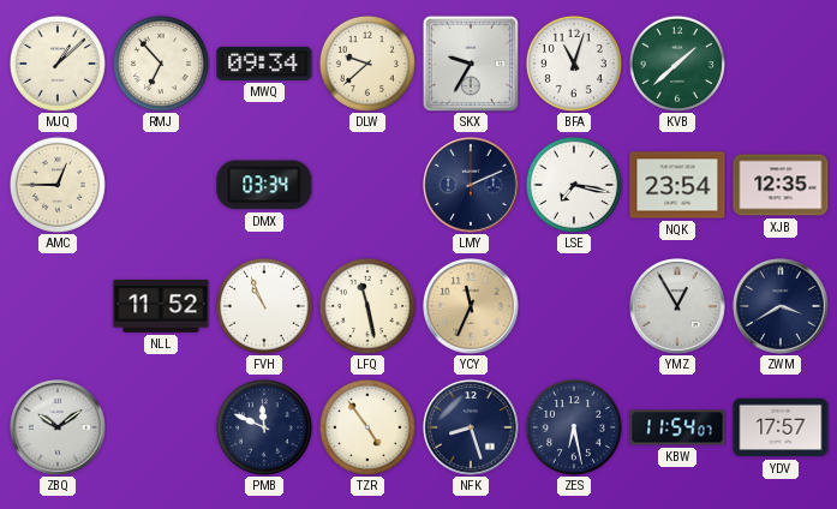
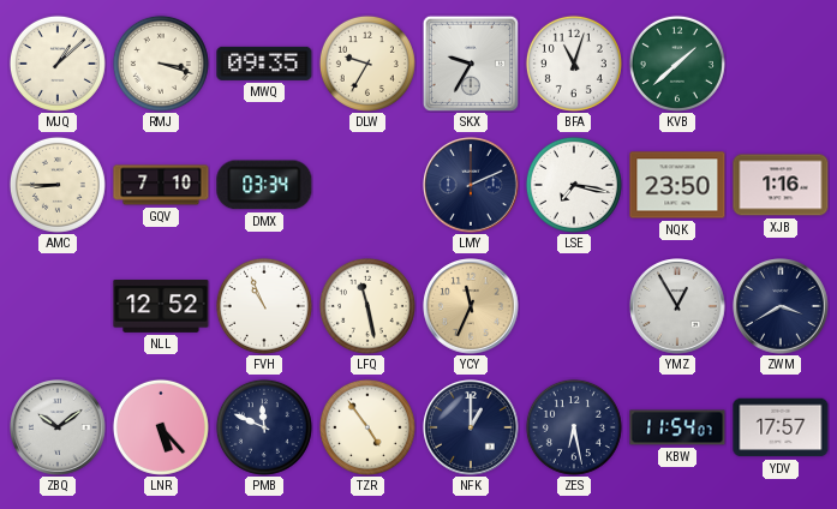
RMJ: 6:53 -> 3:18
MWQ: 09:34 -> 09:35
DLW: 9:38 -> 9:35
AMC: 12:45 -> 8:45
GQV: none -> 7:10
NQK: 23:54 -> 23:50
XJB: 12:35 -> 1:16
NLL: 11:52 -> 12:52
LNR: none -> 5:23
NFK: 8:27 -> 1:00
